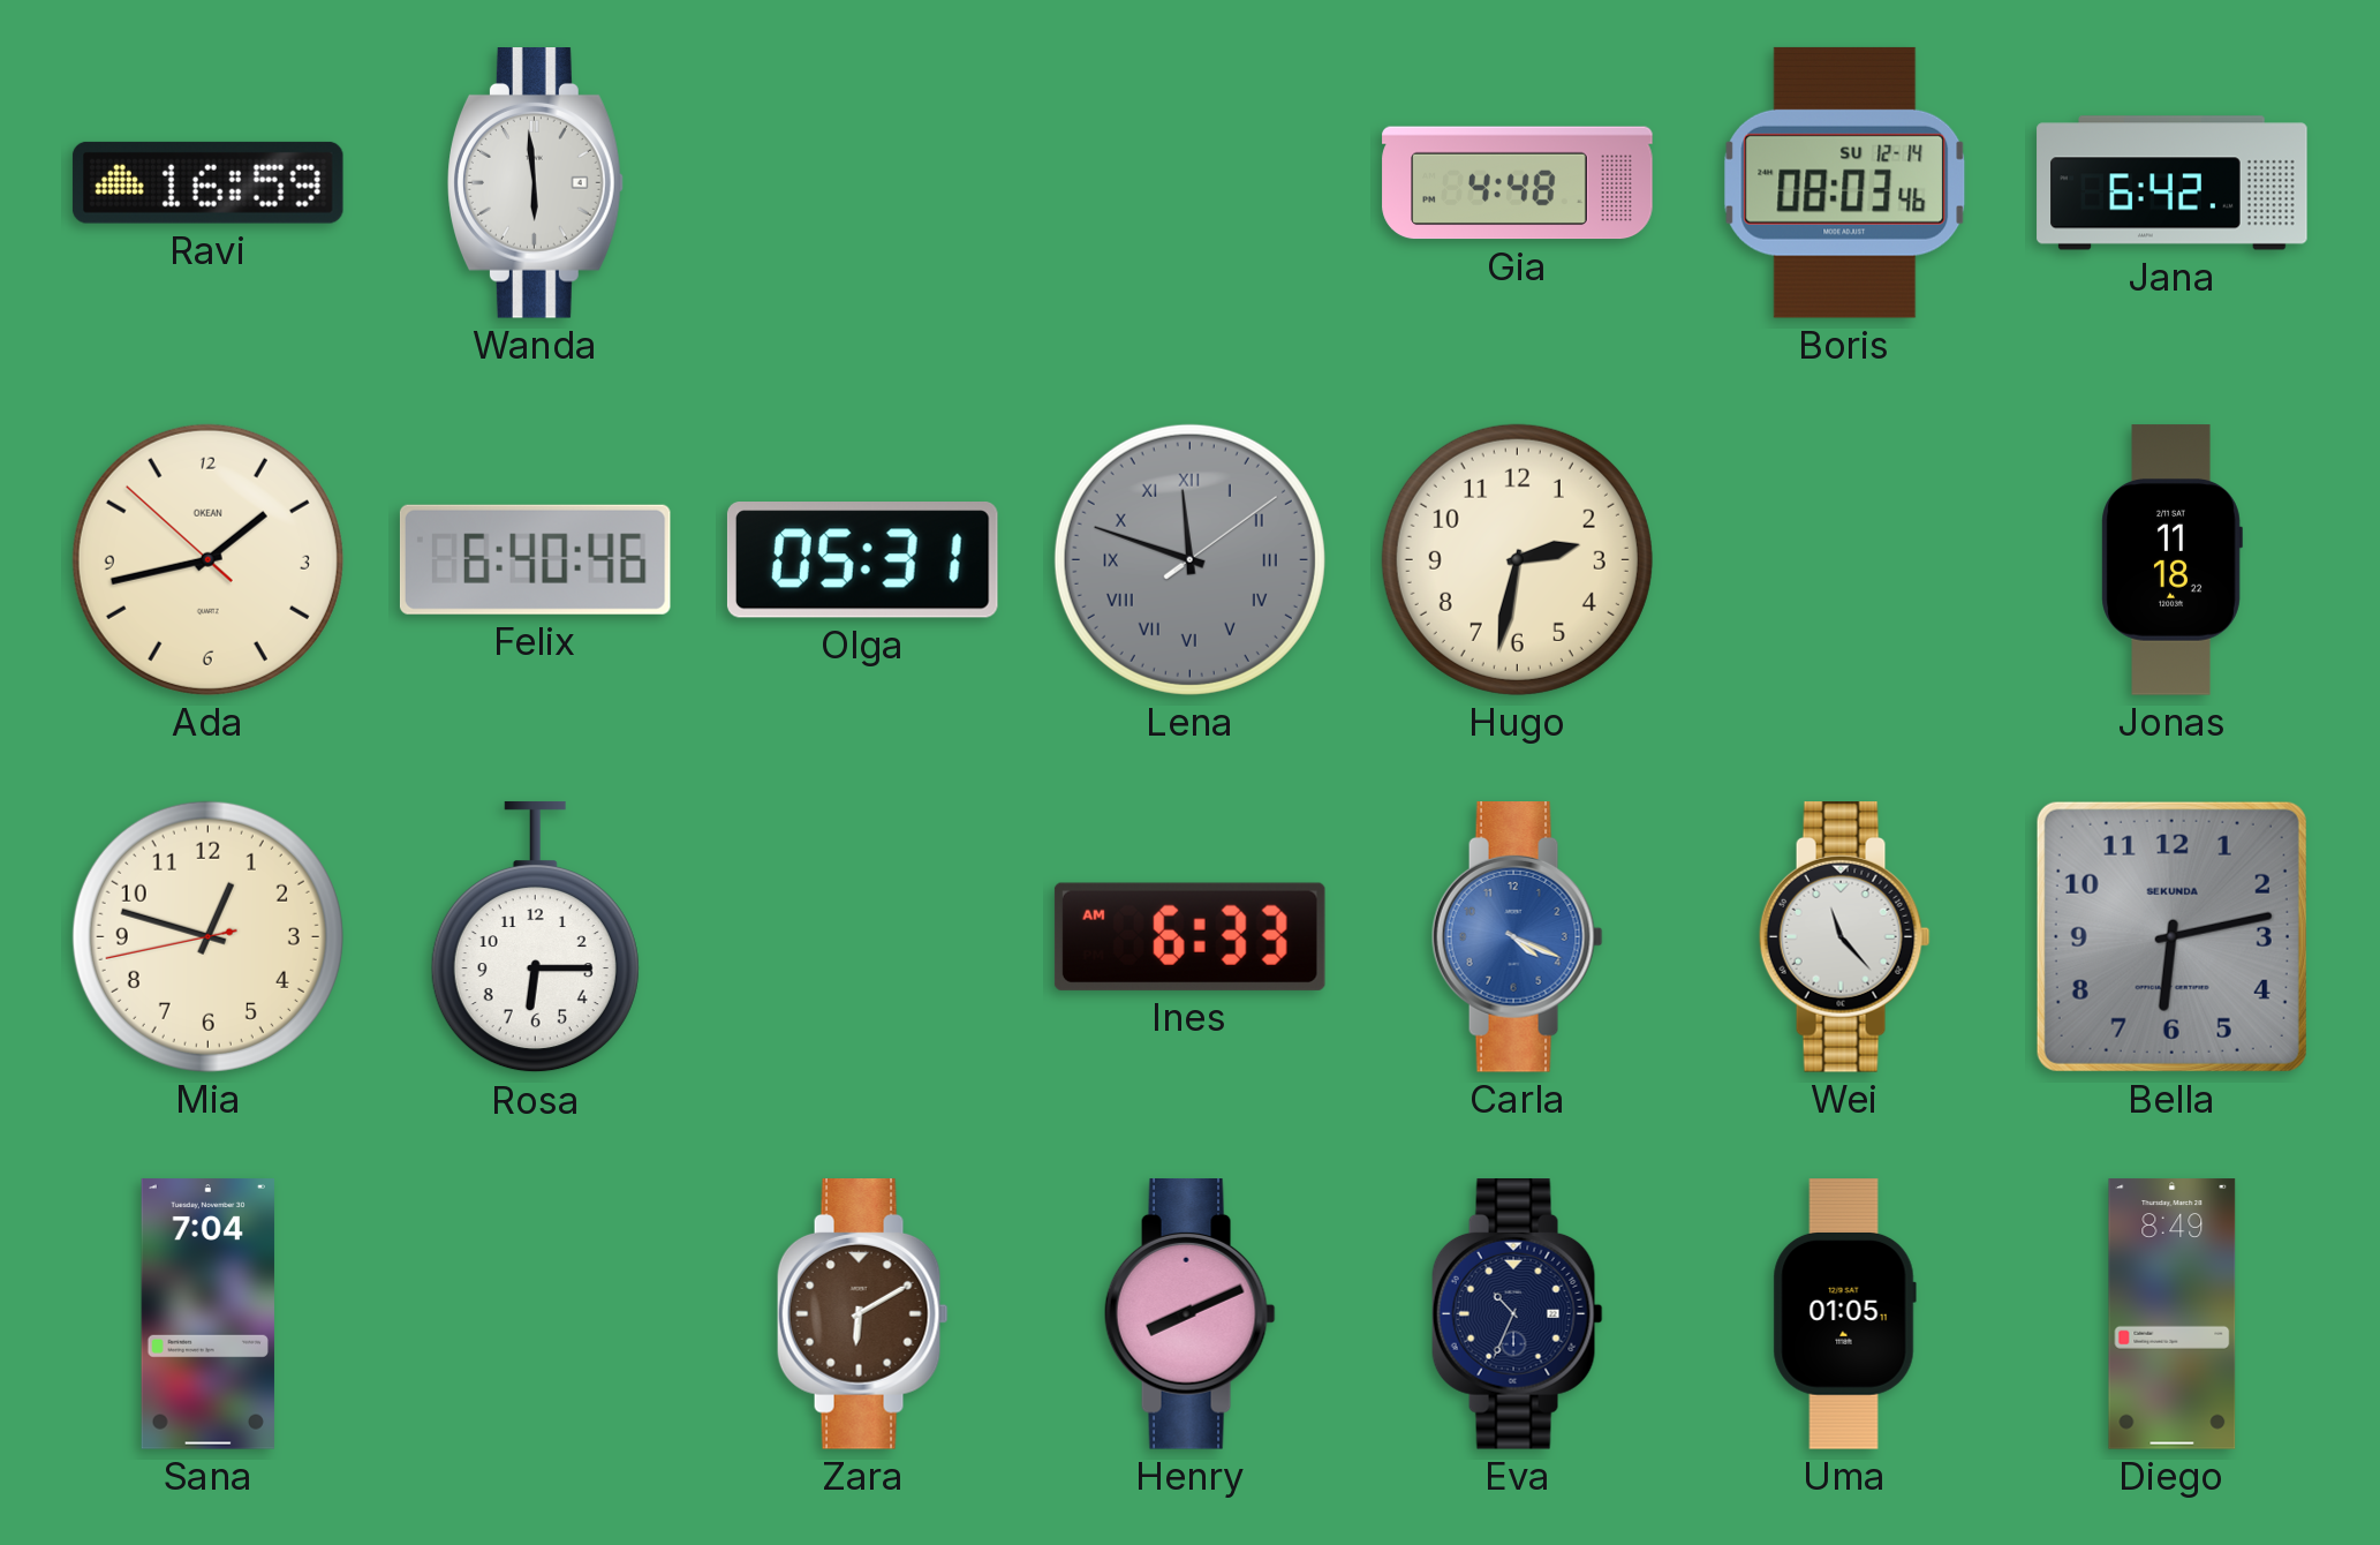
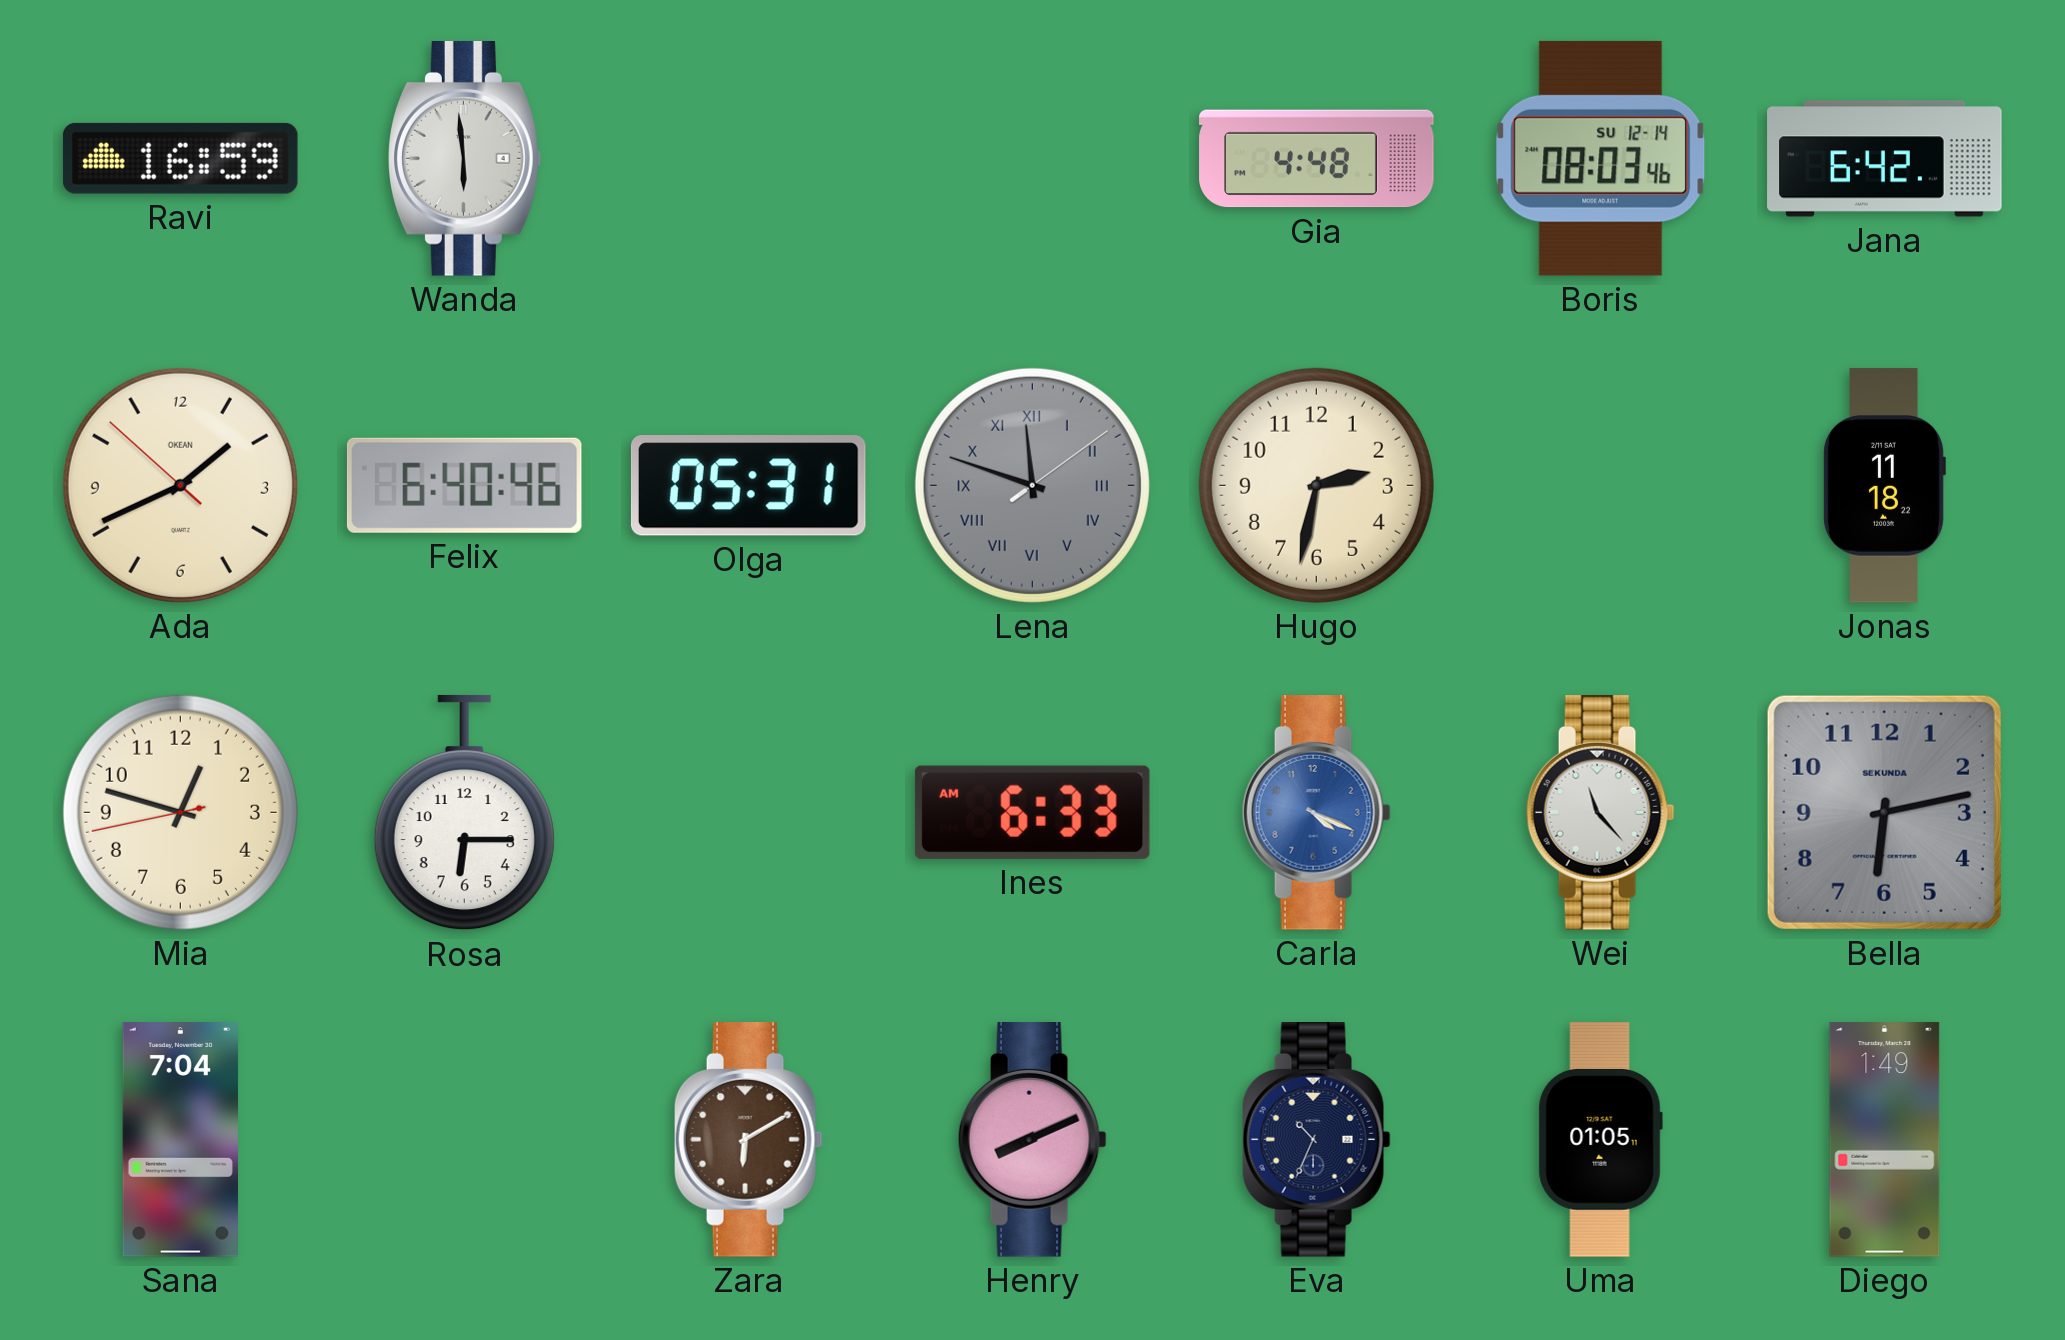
Ada: 1:42 -> 1:40
Diego: 8:49 -> 1:49
